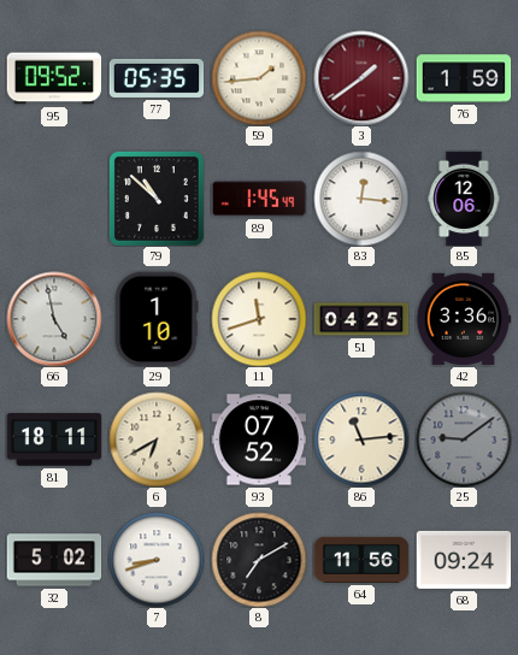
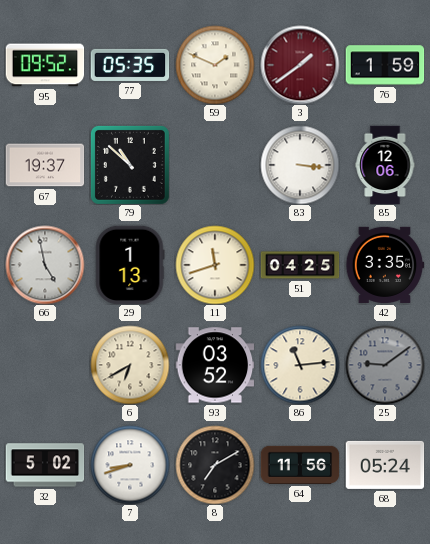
59: 1:44 -> 1:49
67: none -> 19:37
89: 1:45 -> none
83: 12:16 -> 3:16
29: 1:10 -> 1:13
42: 3:36 -> 3:35
81: 18:11 -> none
93: 07:52 -> 03:52
68: 09:24 -> 05:24
